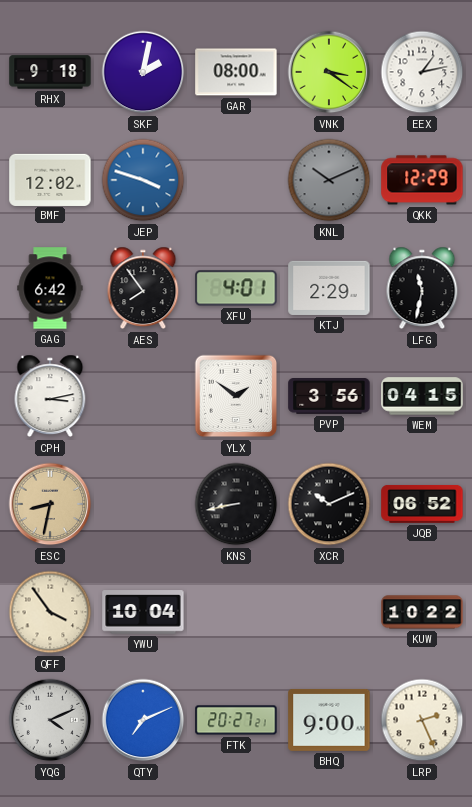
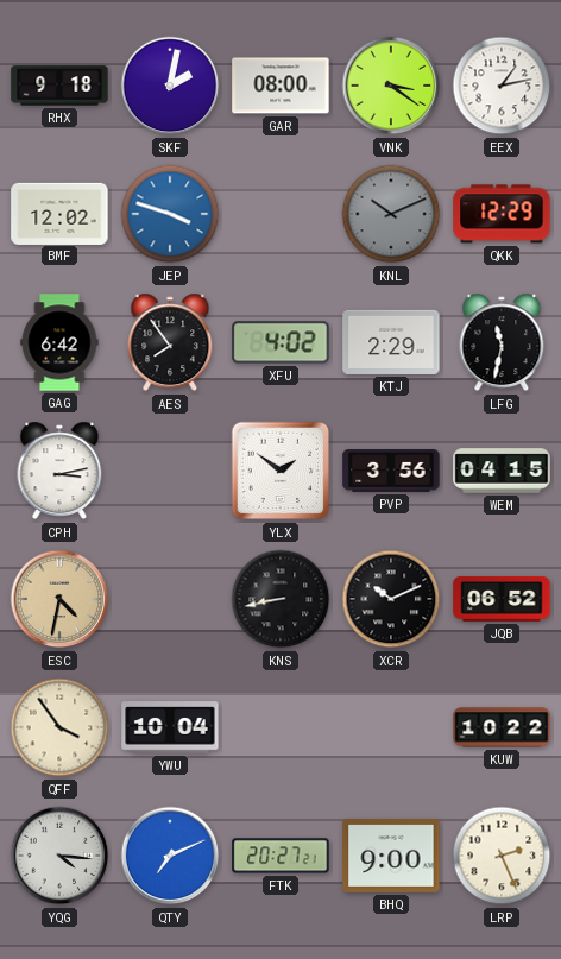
XFU: 4:01 -> 4:02
ESC: 8:32 -> 4:32
YQG: 4:11 -> 4:16
